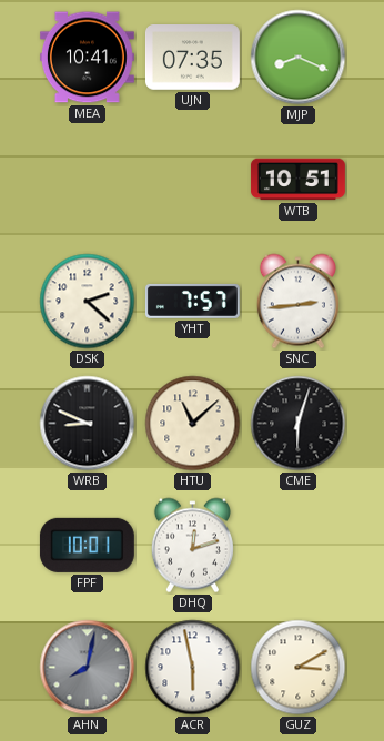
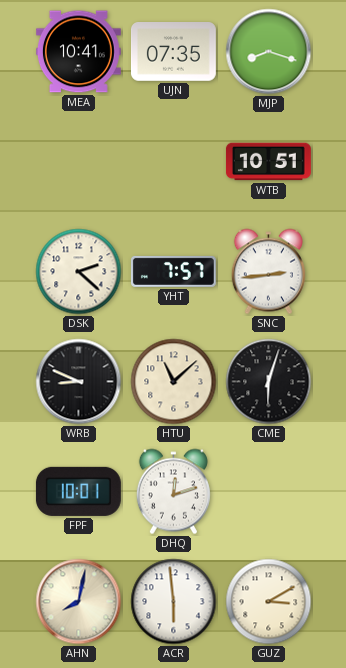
MJP: 8:19 -> 8:18
AHN dial: grey -> cream
ACR: 5:58 -> 5:59
